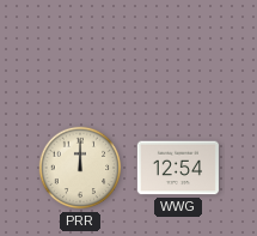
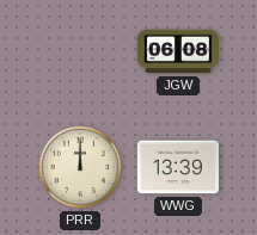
JGW: none -> 06:08
WWG: 12:54 -> 13:39
